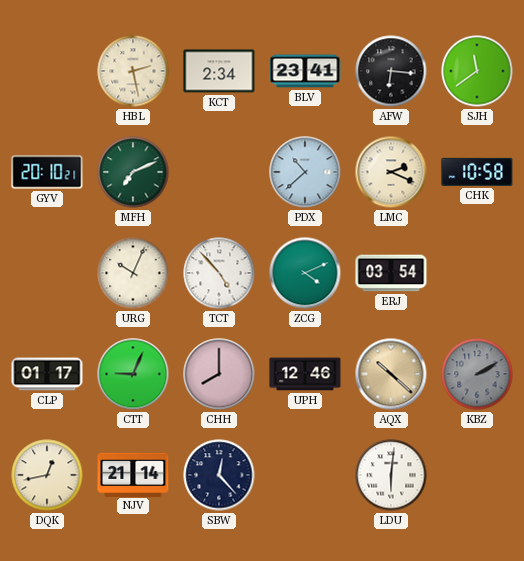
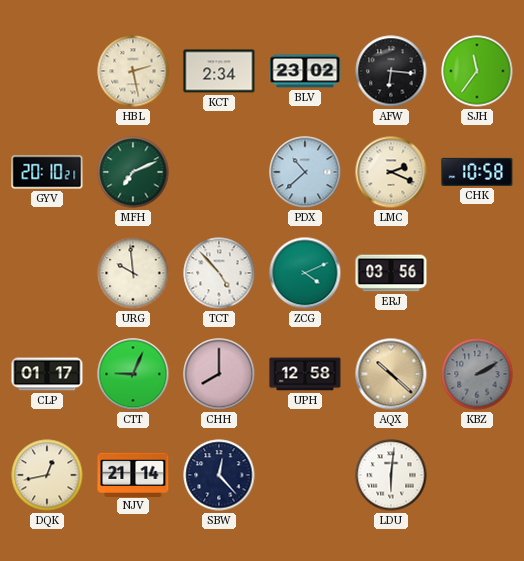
BLV: 23:41 -> 23:02
SJH: 11:39 -> 11:36
URG: 10:04 -> 9:59
ERJ: 03:54 -> 03:56
UPH: 12:46 -> 12:58
